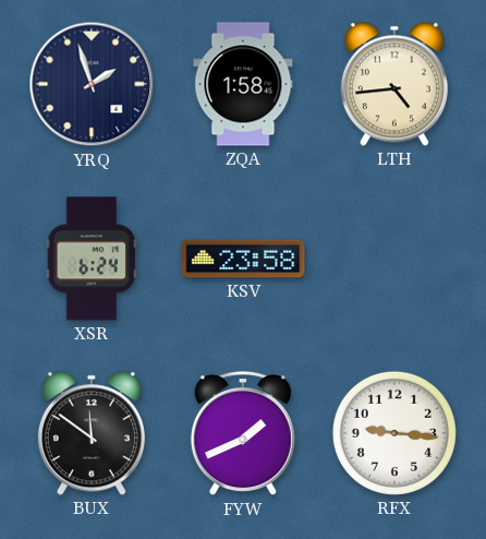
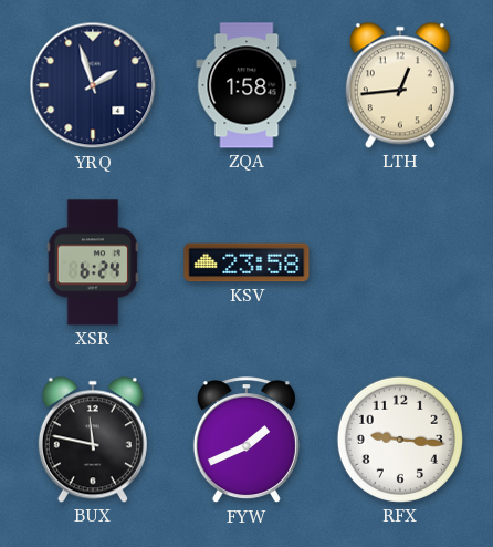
LTH: 4:44 -> 12:44
BUX: 11:51 -> 11:47
